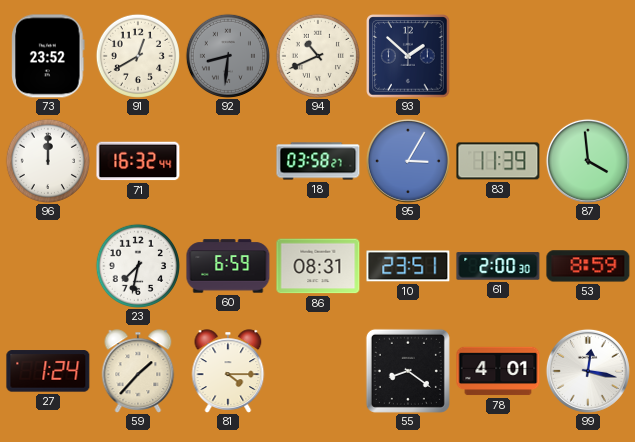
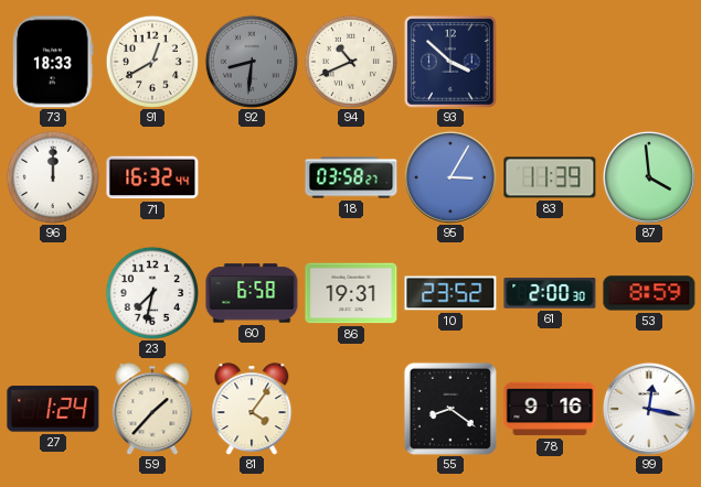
73: 23:52 -> 18:33
93: 1:52 -> 3:52
60: 6:59 -> 6:58
86: 08:31 -> 19:31
10: 23:51 -> 23:52
81: 4:15 -> 4:06
78: 4:01 -> 9:16
